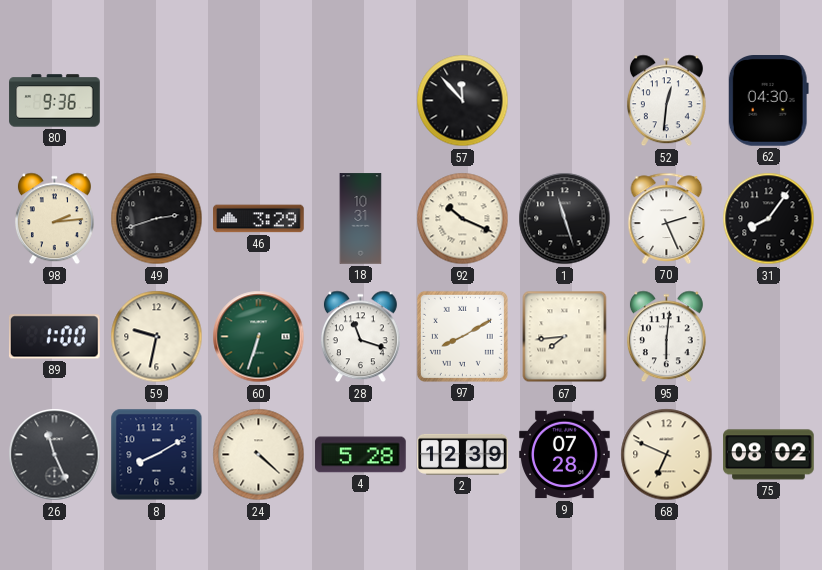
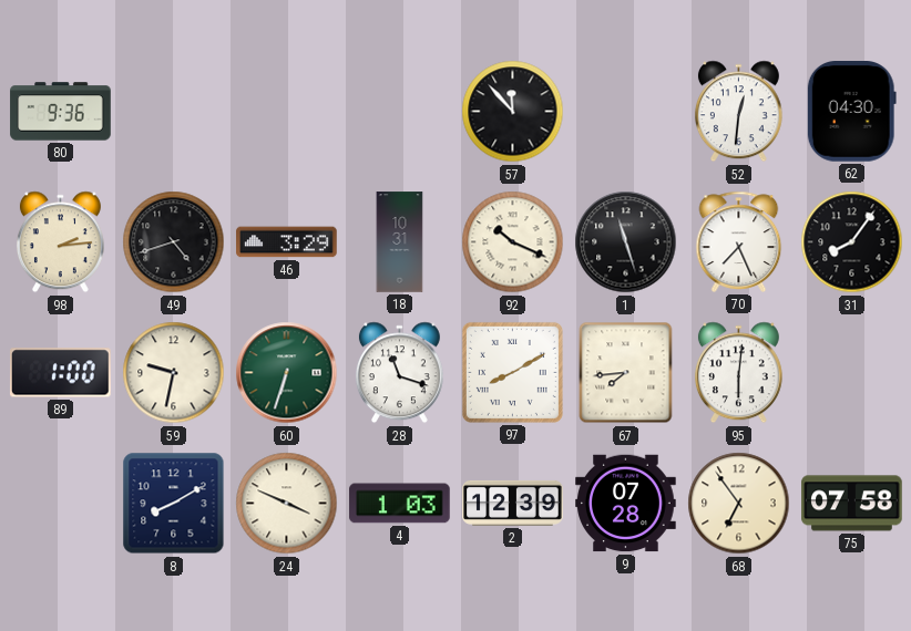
49: 2:42 -> 4:42
70: 2:26 -> 7:26
26: 11:26 -> none
24: 4:22 -> 3:49
4: 5:28 -> 1:03
68: 6:49 -> 6:54
75: 08:02 -> 07:58
